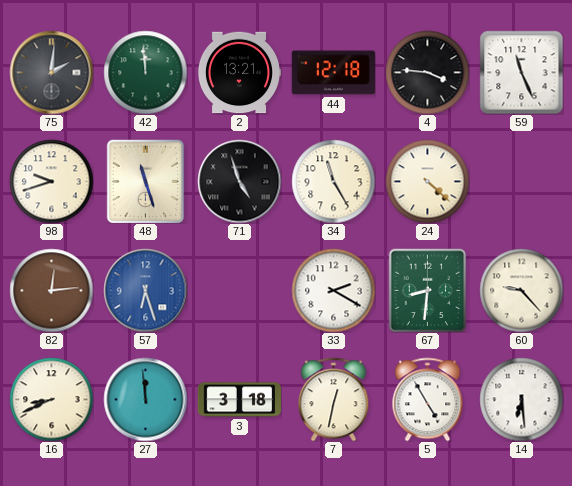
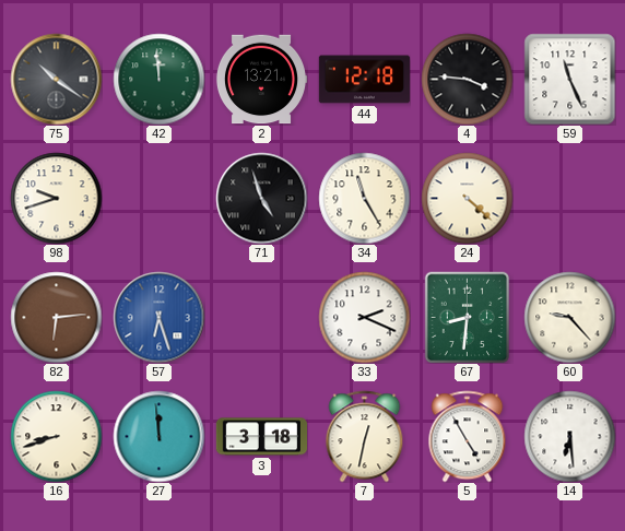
75: 2:01 -> 10:21
48: 11:27 -> none
82: 12:14 -> 6:14
33: 2:20 -> 2:19
16: 8:41 -> 8:42
